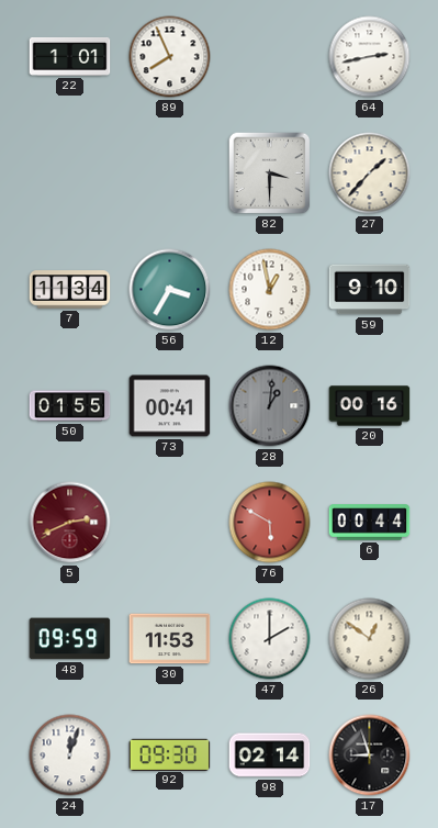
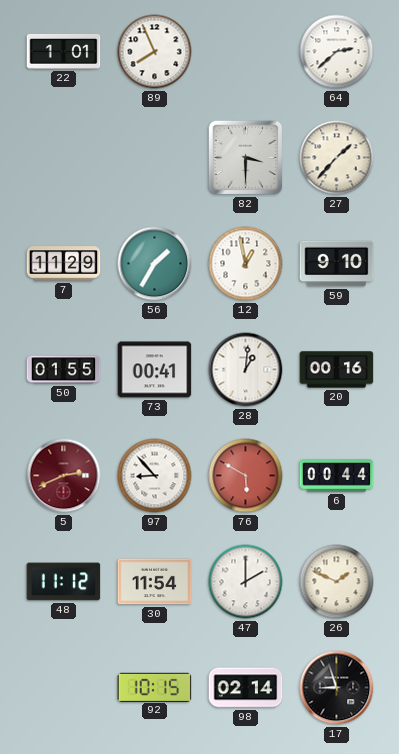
64: 2:43 -> 2:38
7: 11:34 -> 11:29
56: 3:35 -> 1:35
28 dial: grey -> white
97: none -> 8:53
48: 09:59 -> 11:12
30: 11:53 -> 11:54
26: 12:51 -> 1:49
24: 12:03 -> none
92: 09:30 -> 10:15
